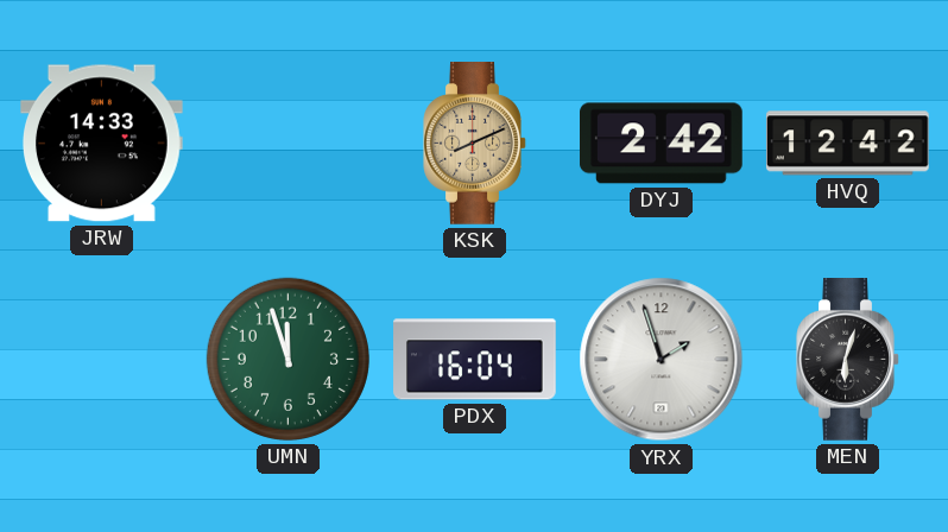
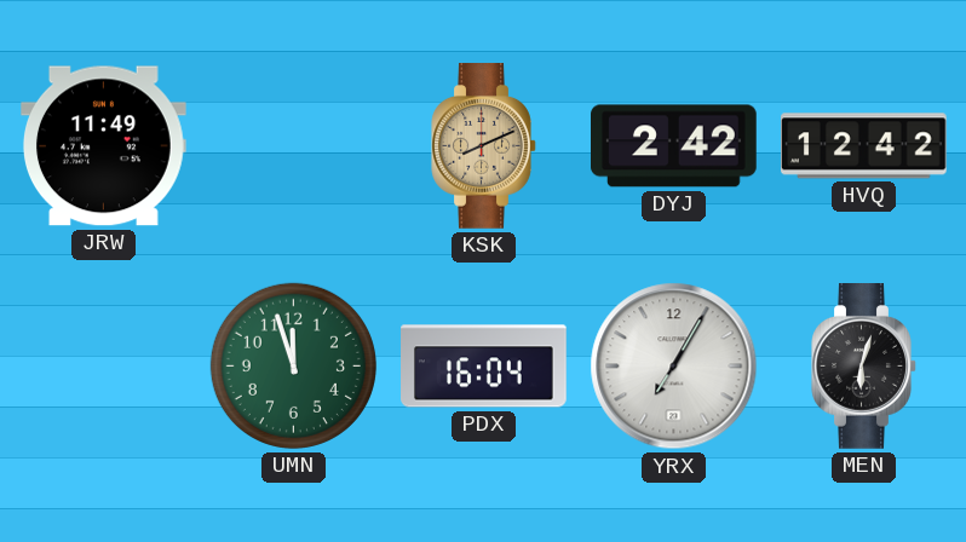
JRW: 14:33 -> 11:49
YRX: 1:57 -> 7:05
